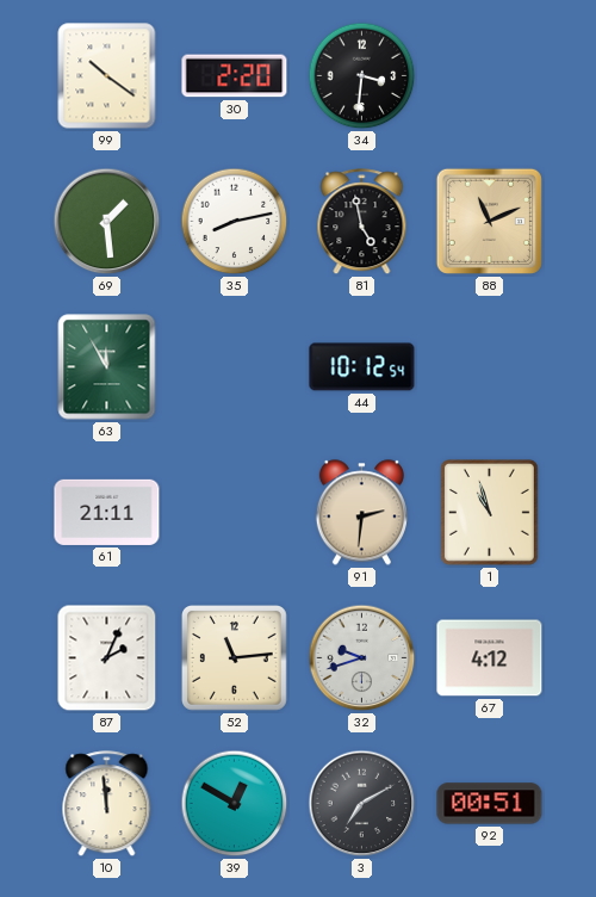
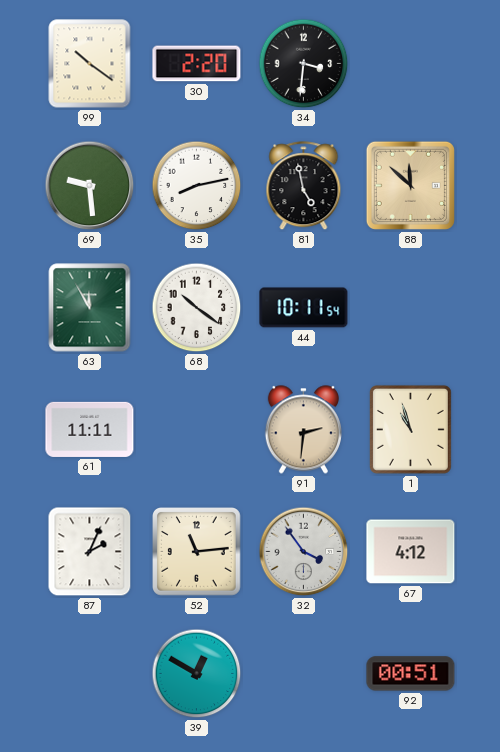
69: 1:29 -> 9:29
88: 11:11 -> 11:52
68: none -> 10:21
44: 10:12 -> 10:11
61: 21:11 -> 11:11
32: 9:42 -> 3:54
10: 11:59 -> none
3: 7:10 -> none
